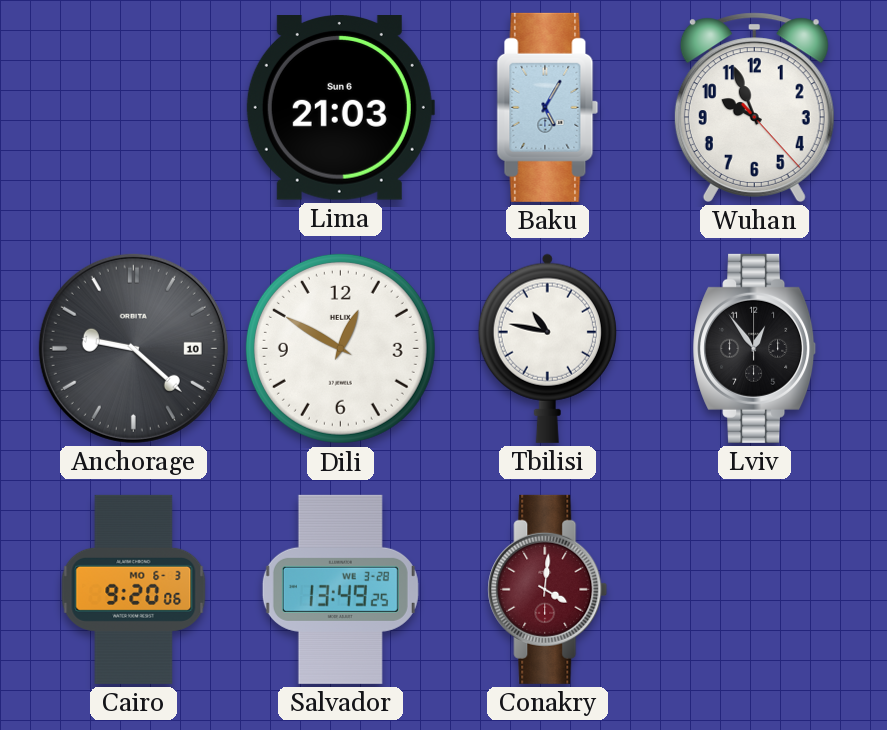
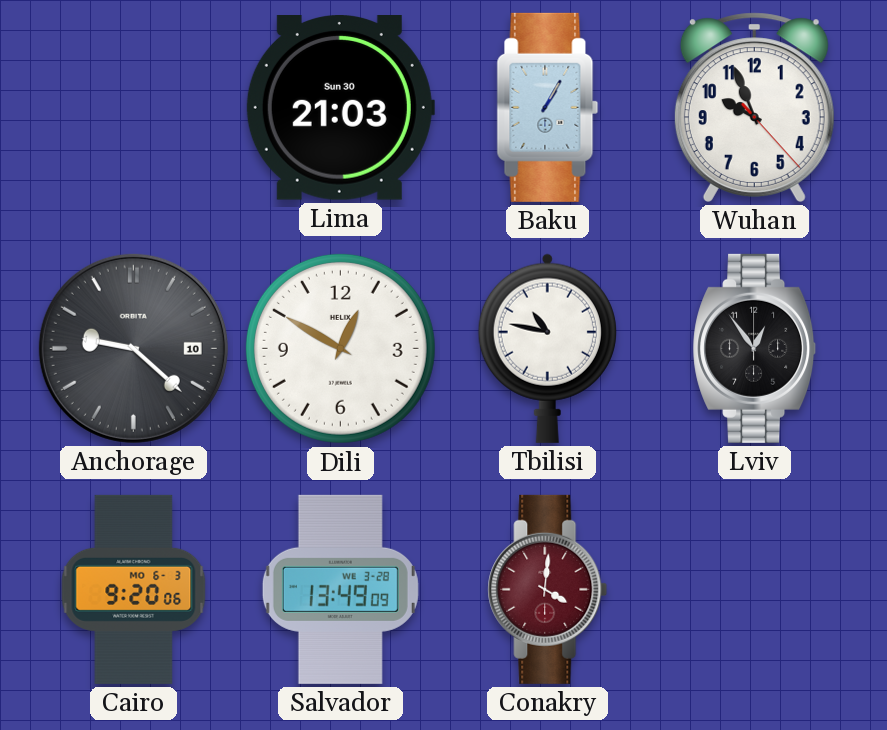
Lima date: Sun 6 -> Sun 30
Baku: 5:05 -> 1:05
Salvador: 13:49:25 -> 13:49:09
